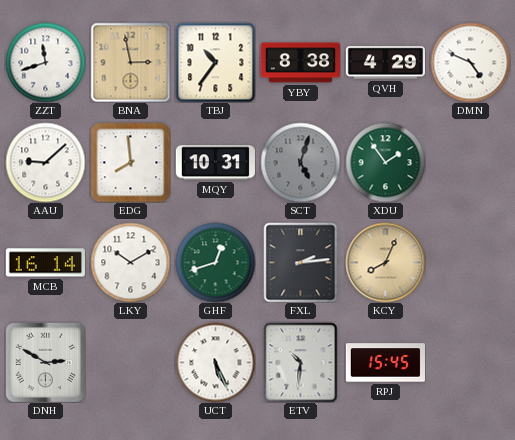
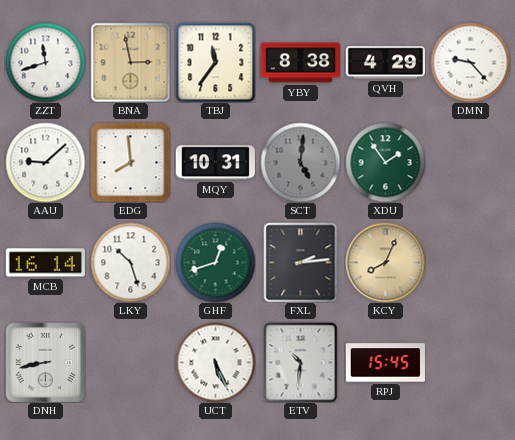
TBJ: 10:36 -> 11:36
DMN: 4:49 -> 9:23
SCT: 5:03 -> 5:01
LKY: 10:10 -> 10:27
DNH: 2:50 -> 8:43
